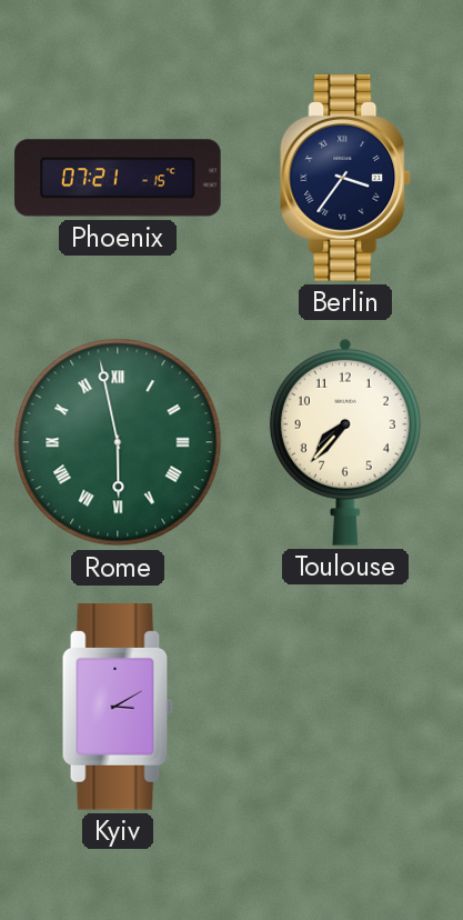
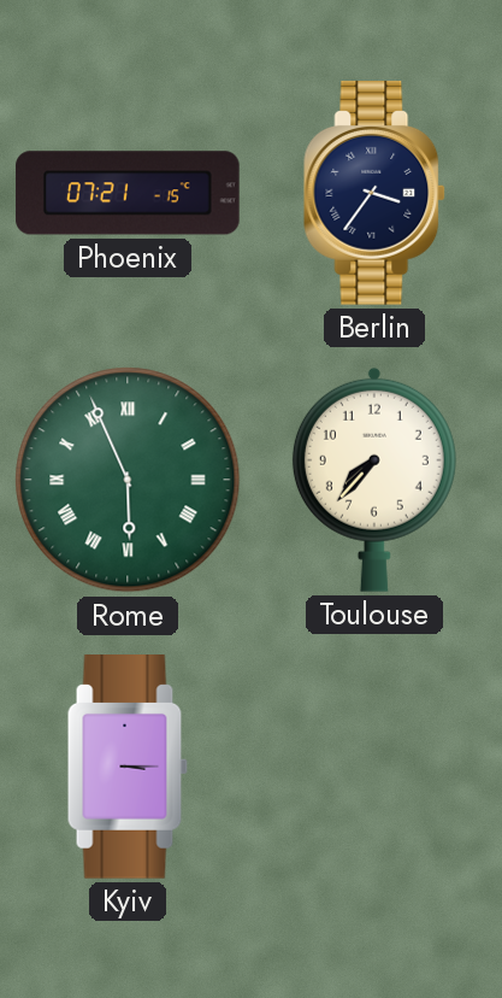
Rome: 5:58 -> 5:56
Kyiv: 3:10 -> 3:15
